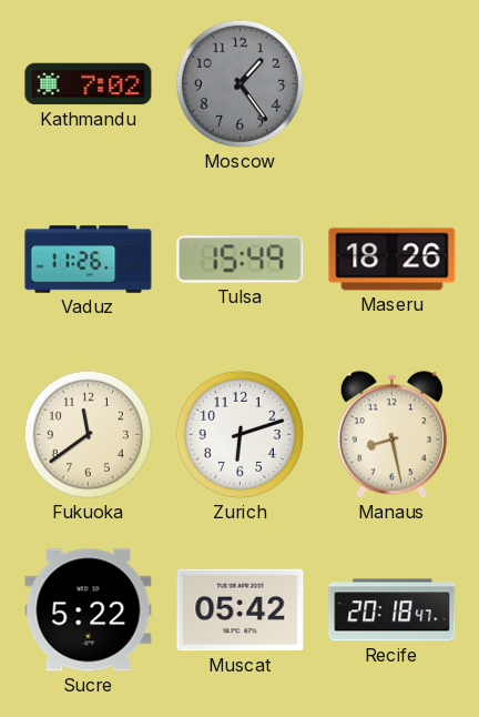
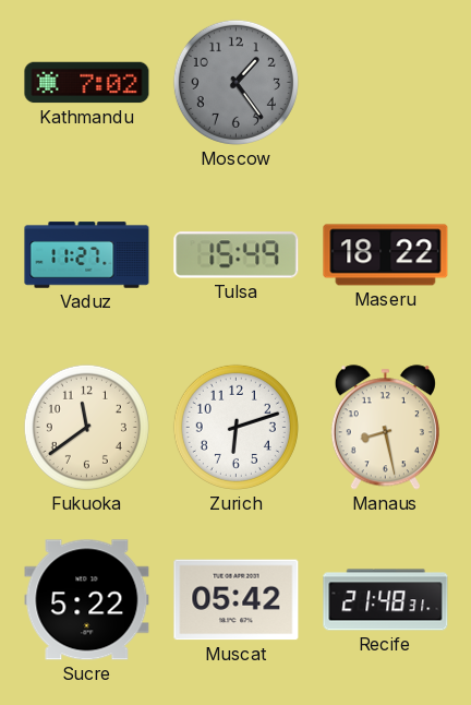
Vaduz: 11:26 -> 11:27
Maseru: 18:26 -> 18:22
Recife: 20:18 -> 21:48
